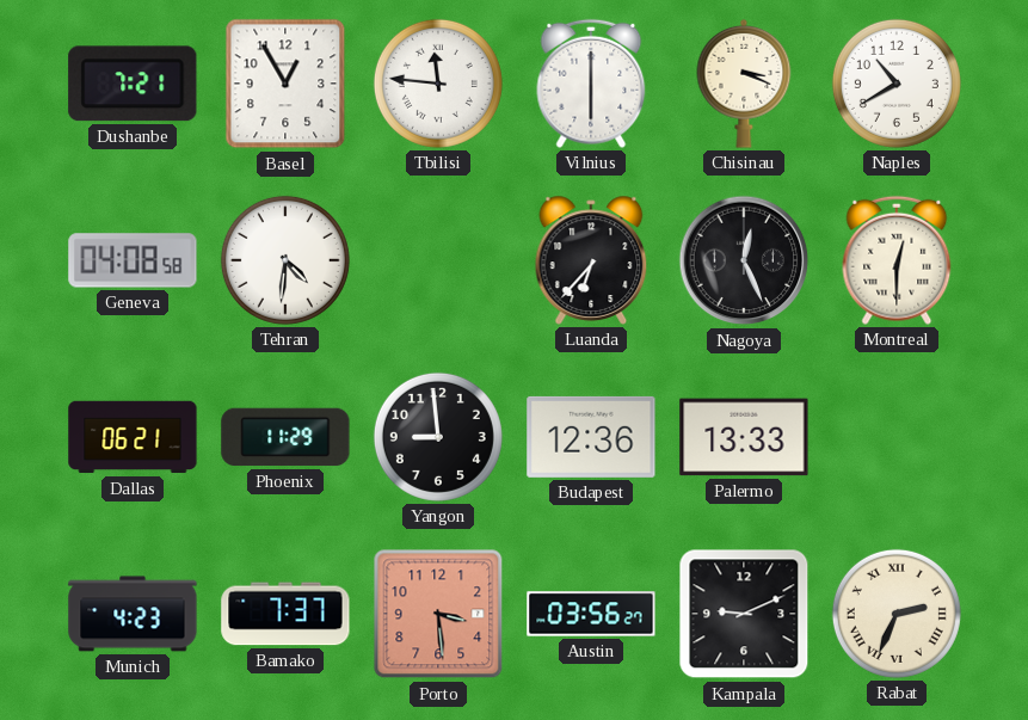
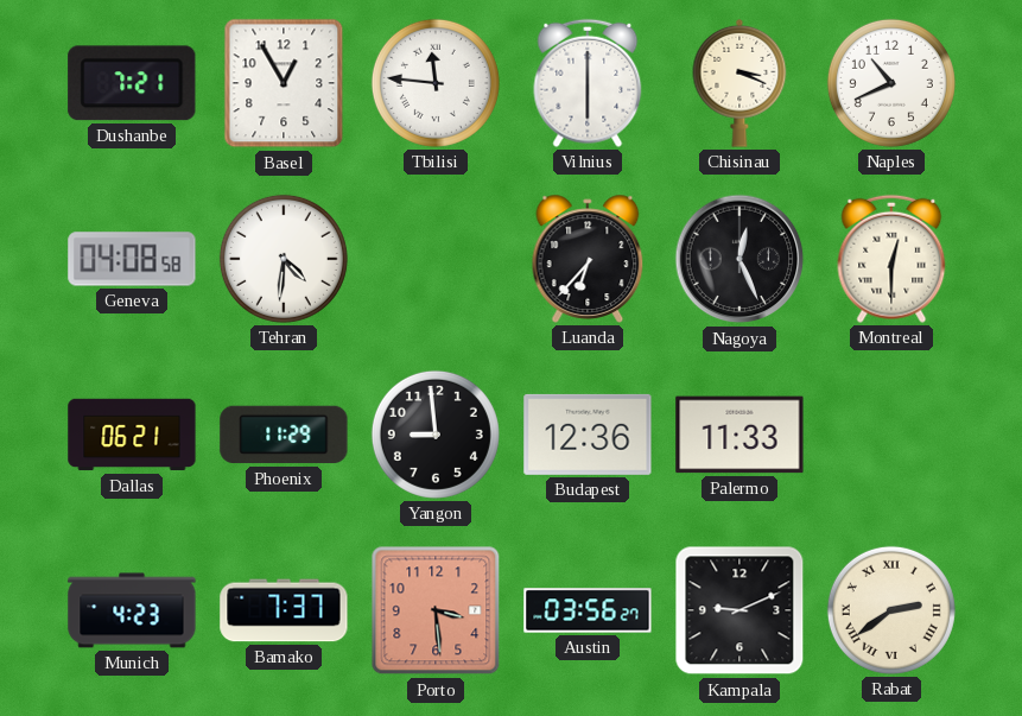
Naples: 10:40 -> 10:41
Palermo: 13:33 -> 11:33
Rabat: 2:34 -> 2:39
